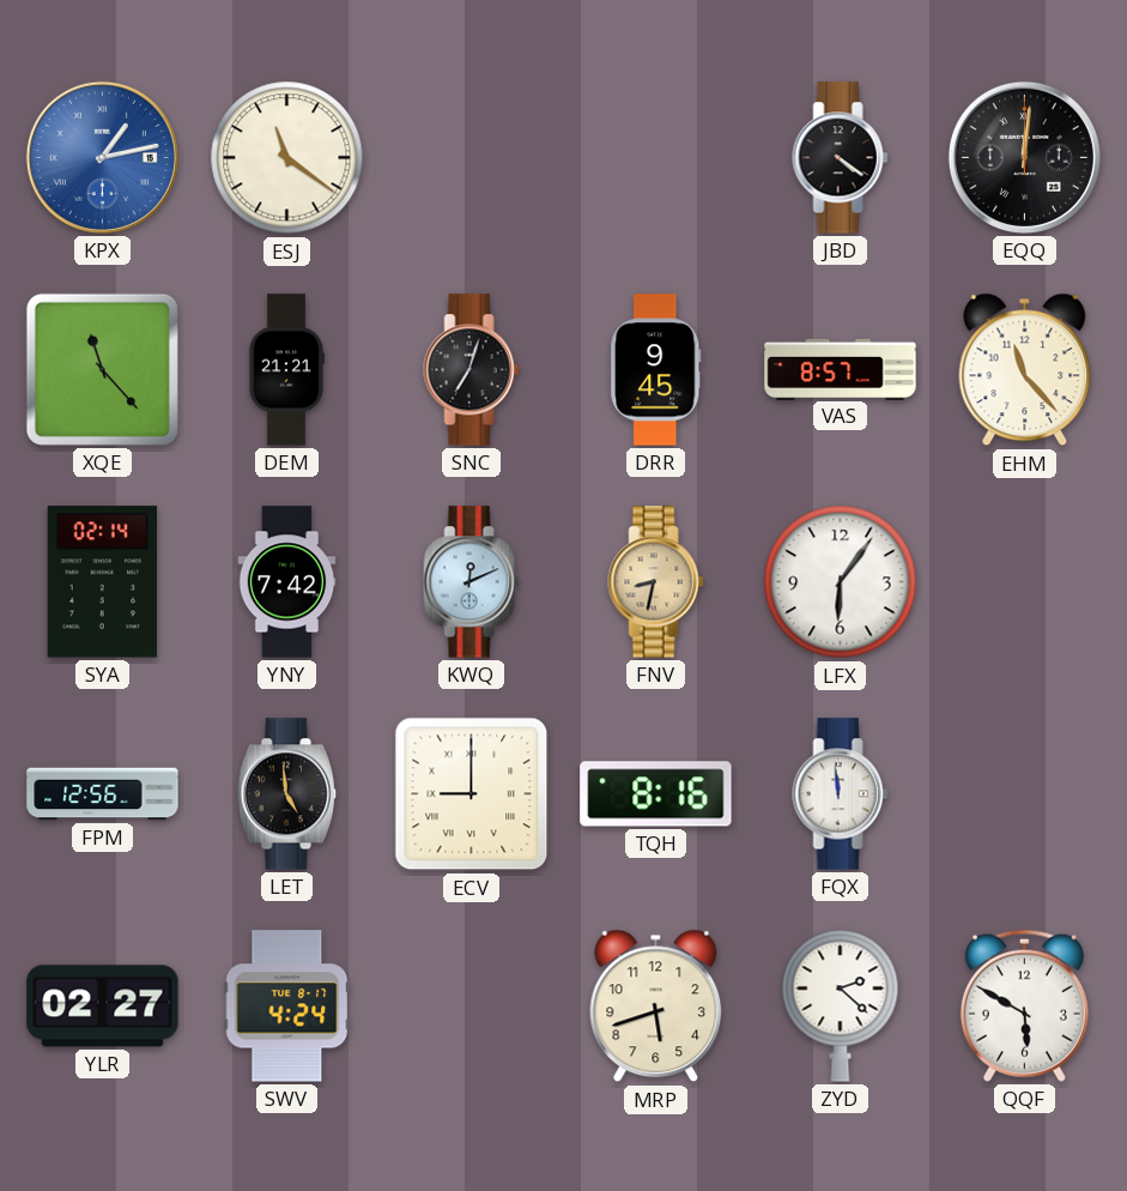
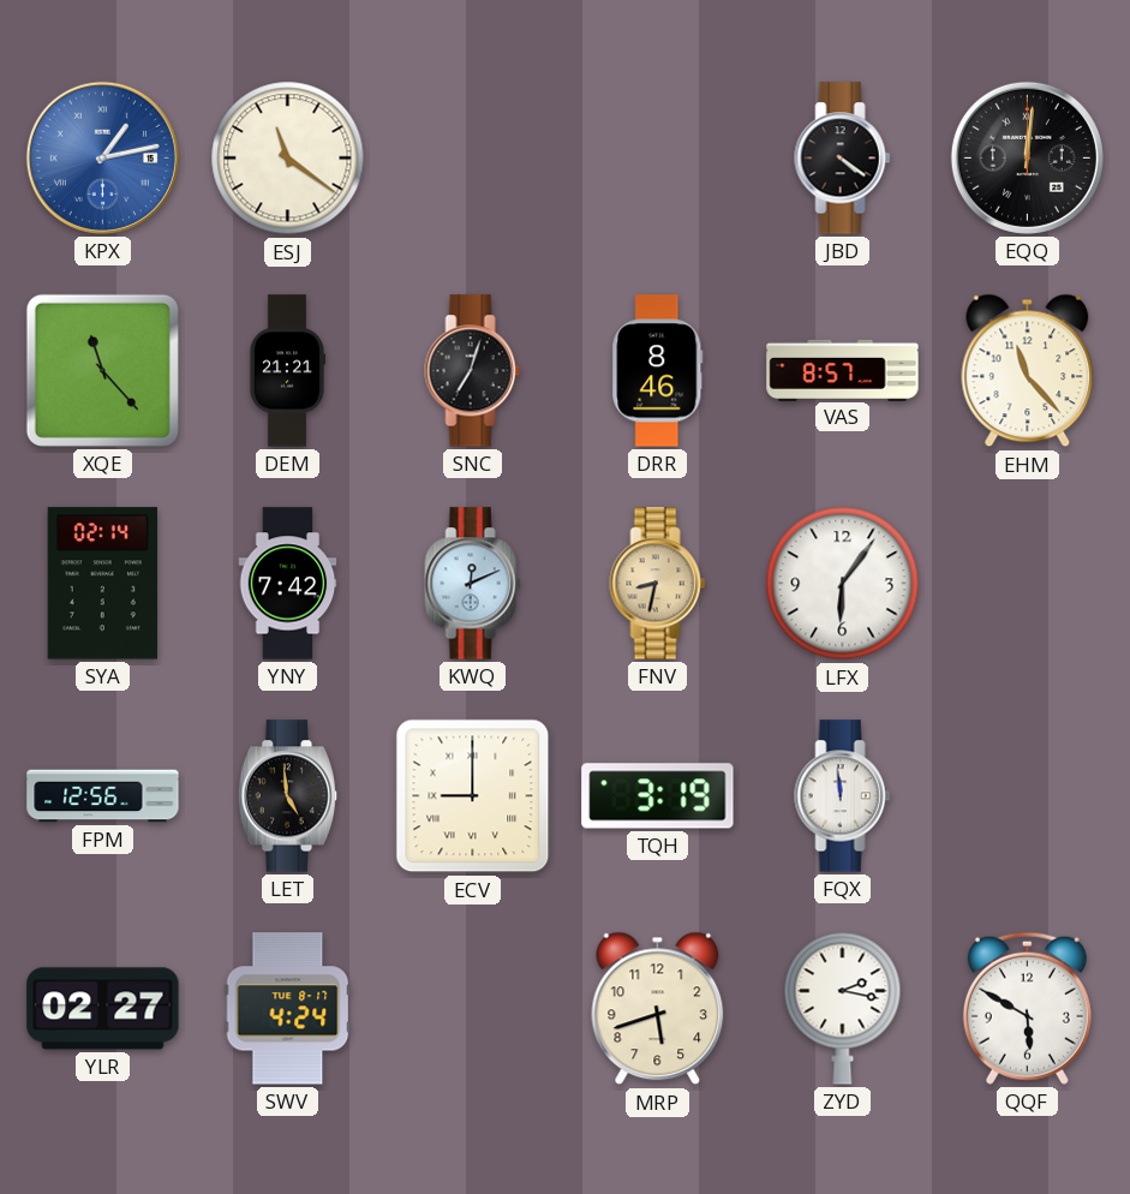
DRR: 9:45 -> 8:46
TQH: 8:16 -> 3:19
ZYD: 2:22 -> 2:17
